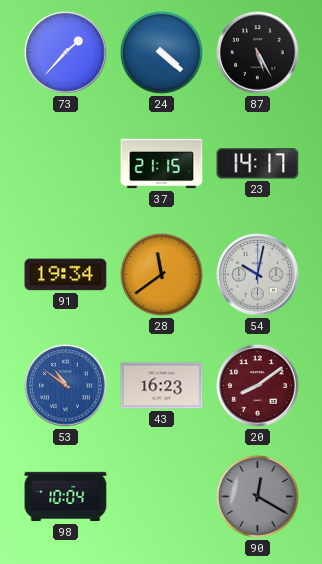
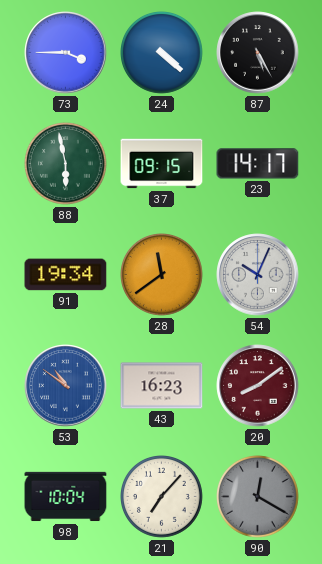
73: 1:37 -> 3:45
88: none -> 5:58
37: 21:15 -> 09:15
54: 10:02 -> 10:04
21: none -> 7:07
